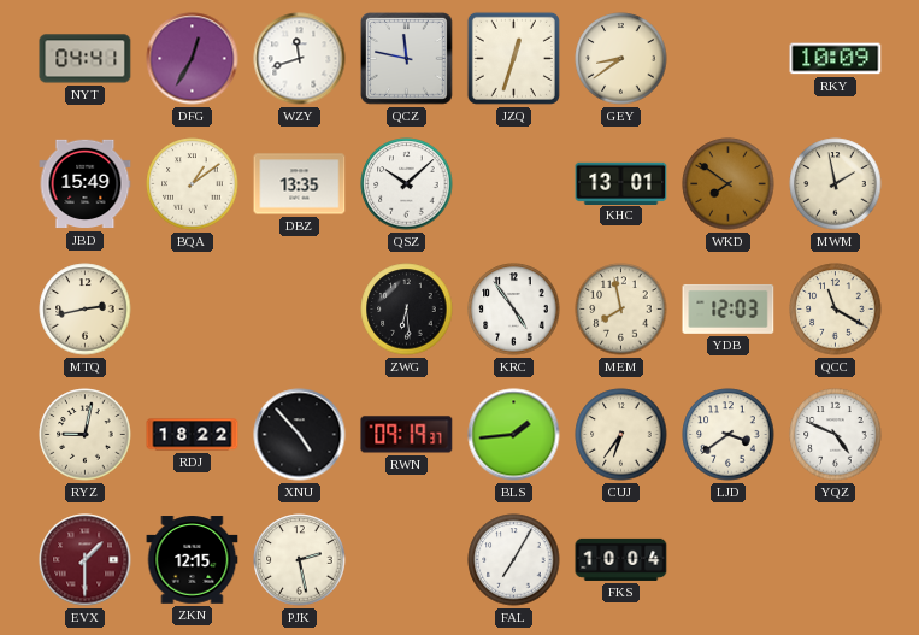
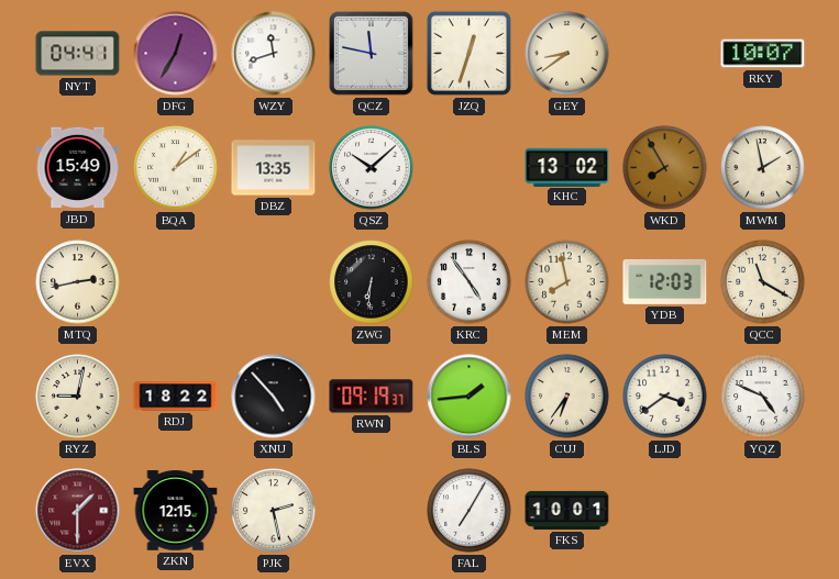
RKY: 10:09 -> 10:07
KHC: 13:01 -> 13:02
WKD: 7:51 -> 7:55
ZWG: 6:29 -> 6:31
FKS: 10:04 -> 10:01
